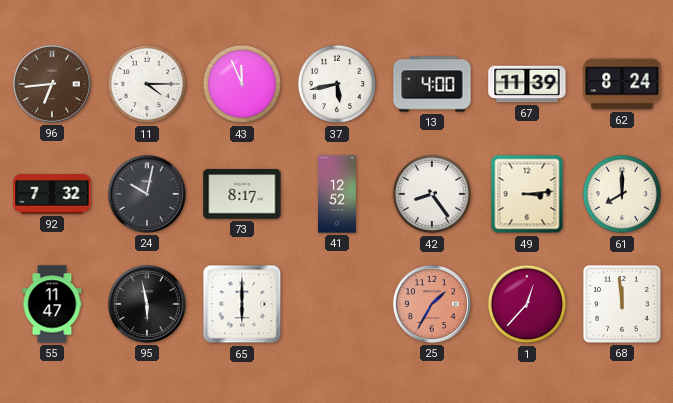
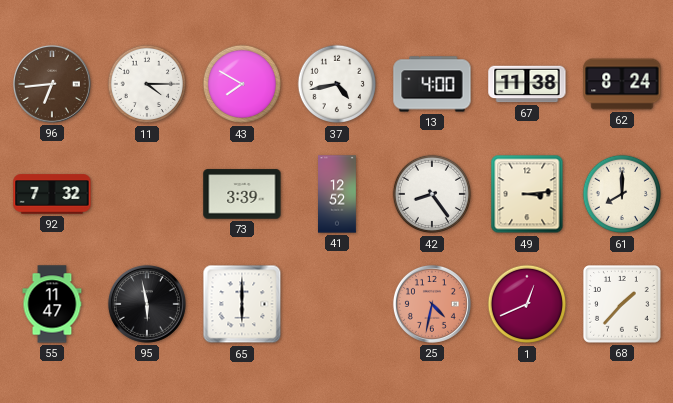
43: 11:56 -> 7:50
37: 5:43 -> 4:43
67: 11:39 -> 11:38
24: 10:02 -> none
73: 8:17 -> 3:39
25: 1:35 -> 4:32
1: 12:37 -> 12:41
68: 11:59 -> 1:37
